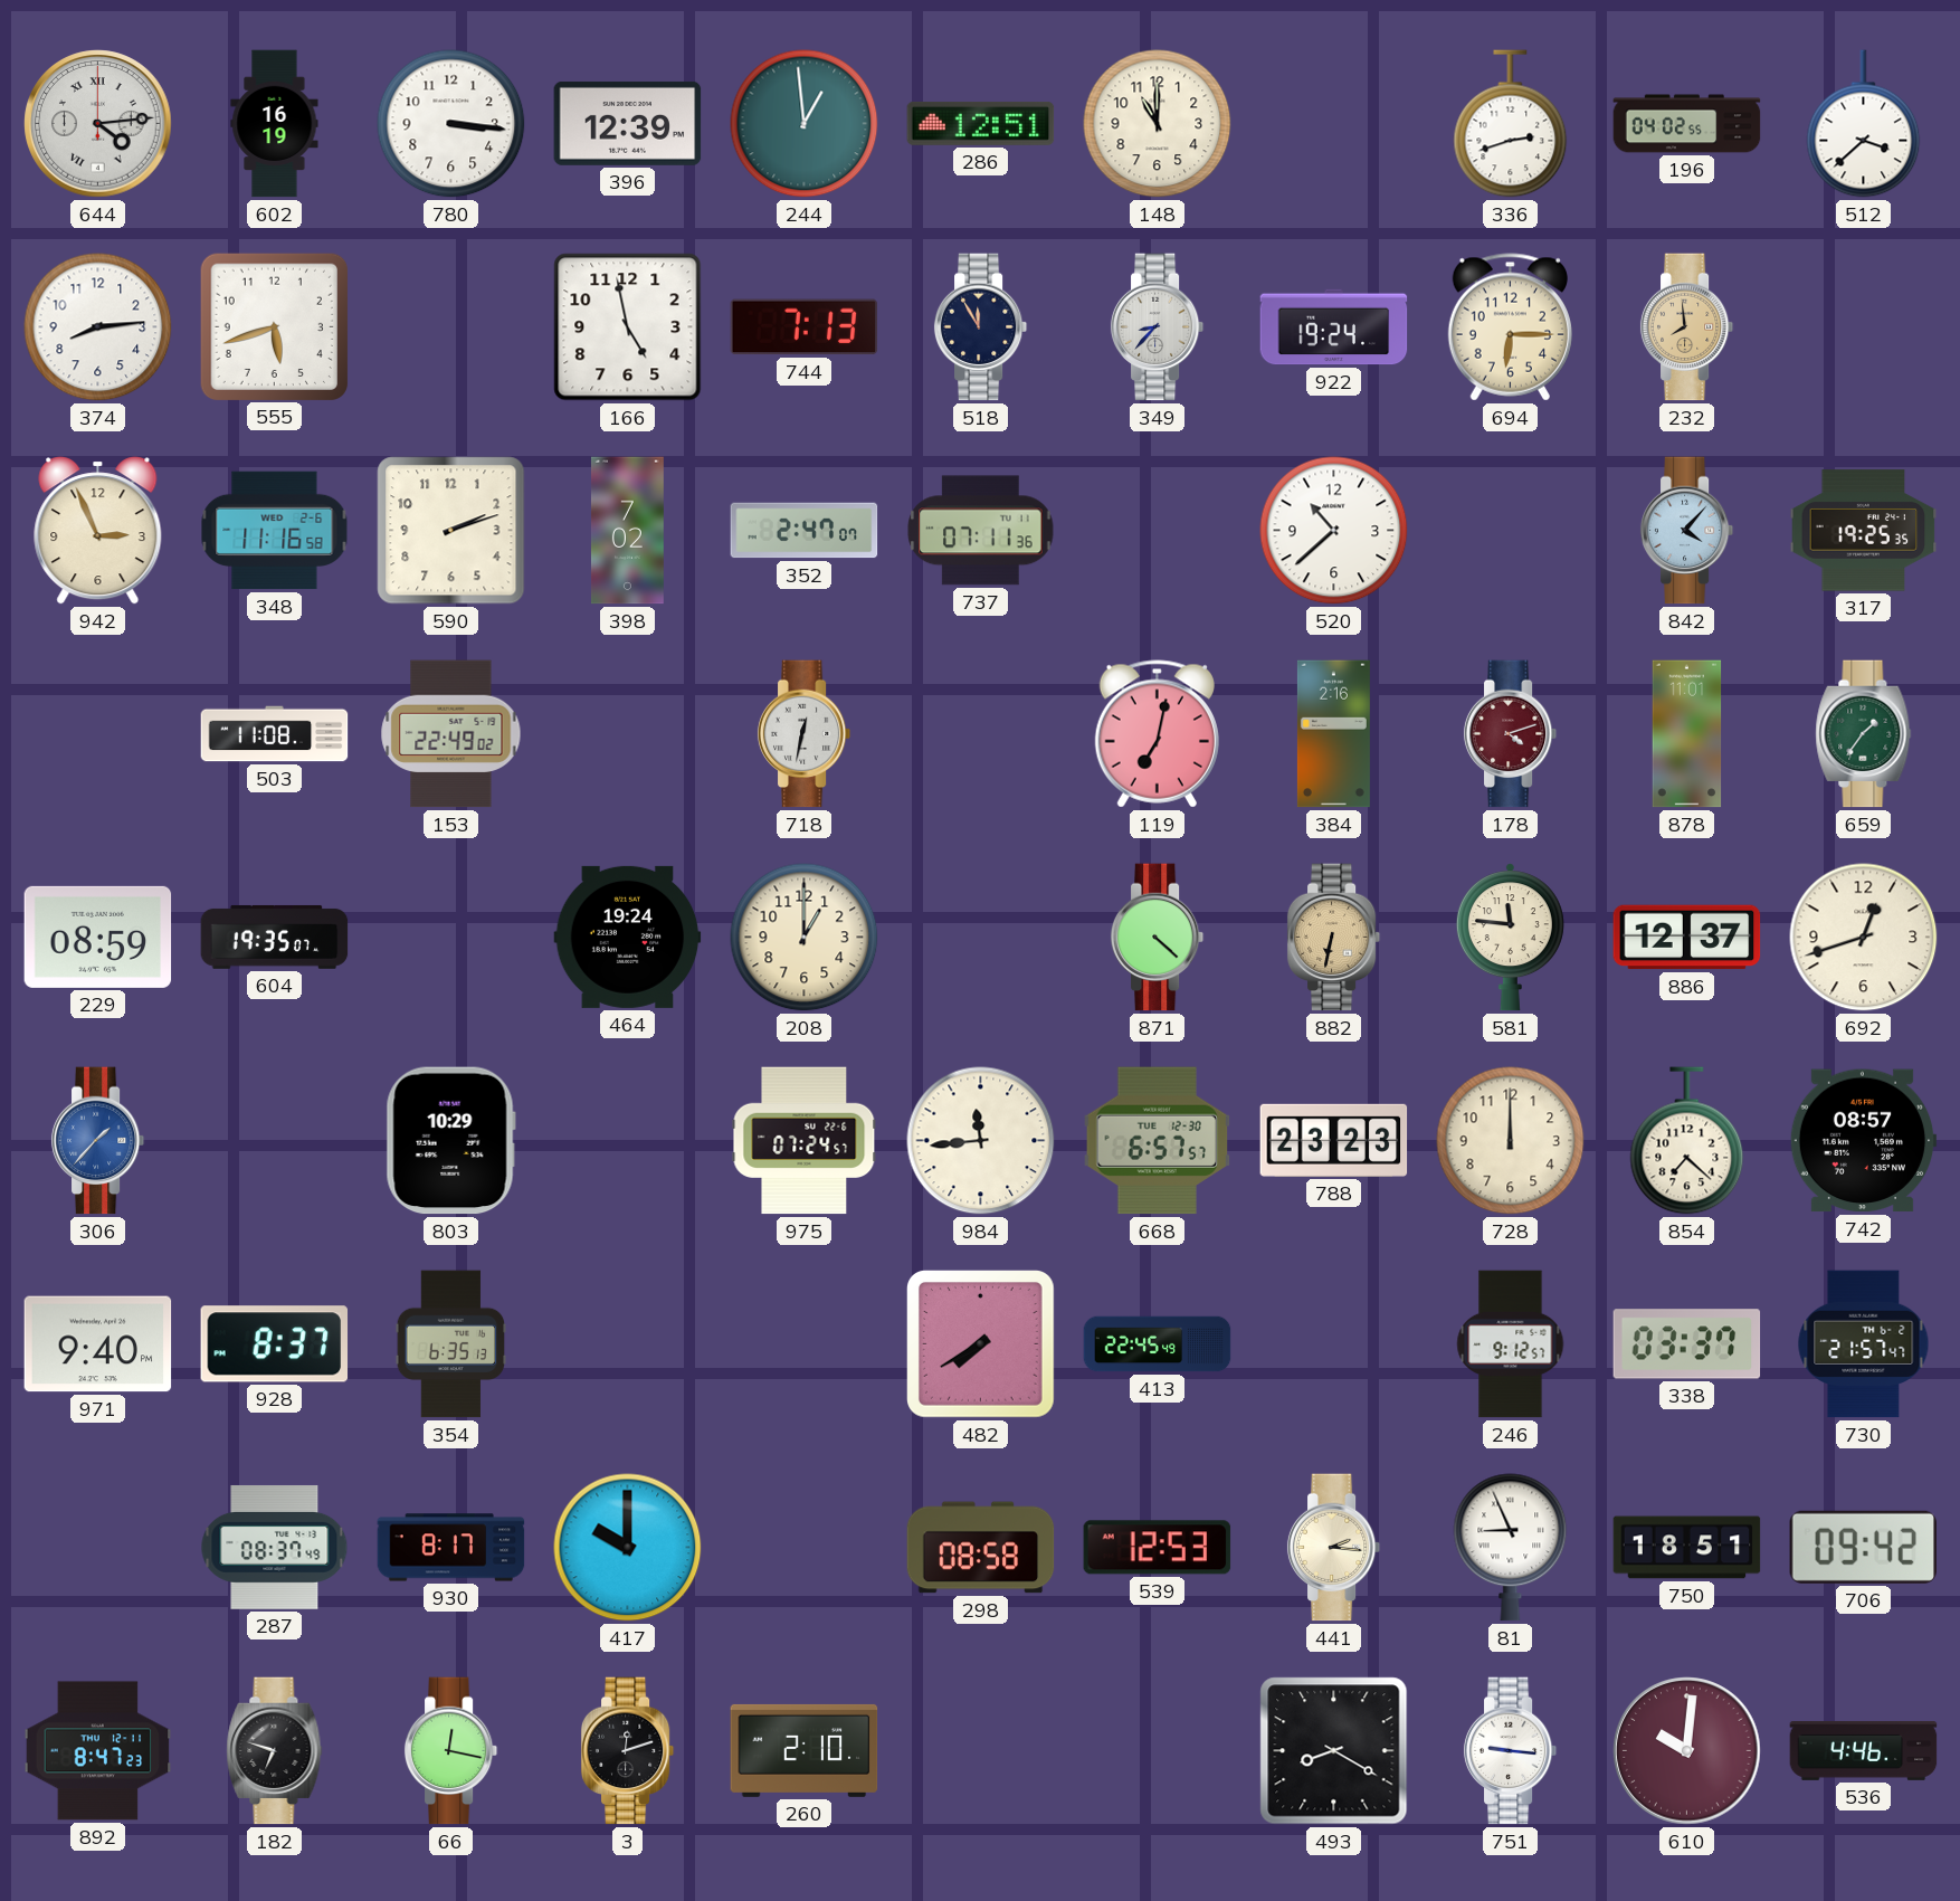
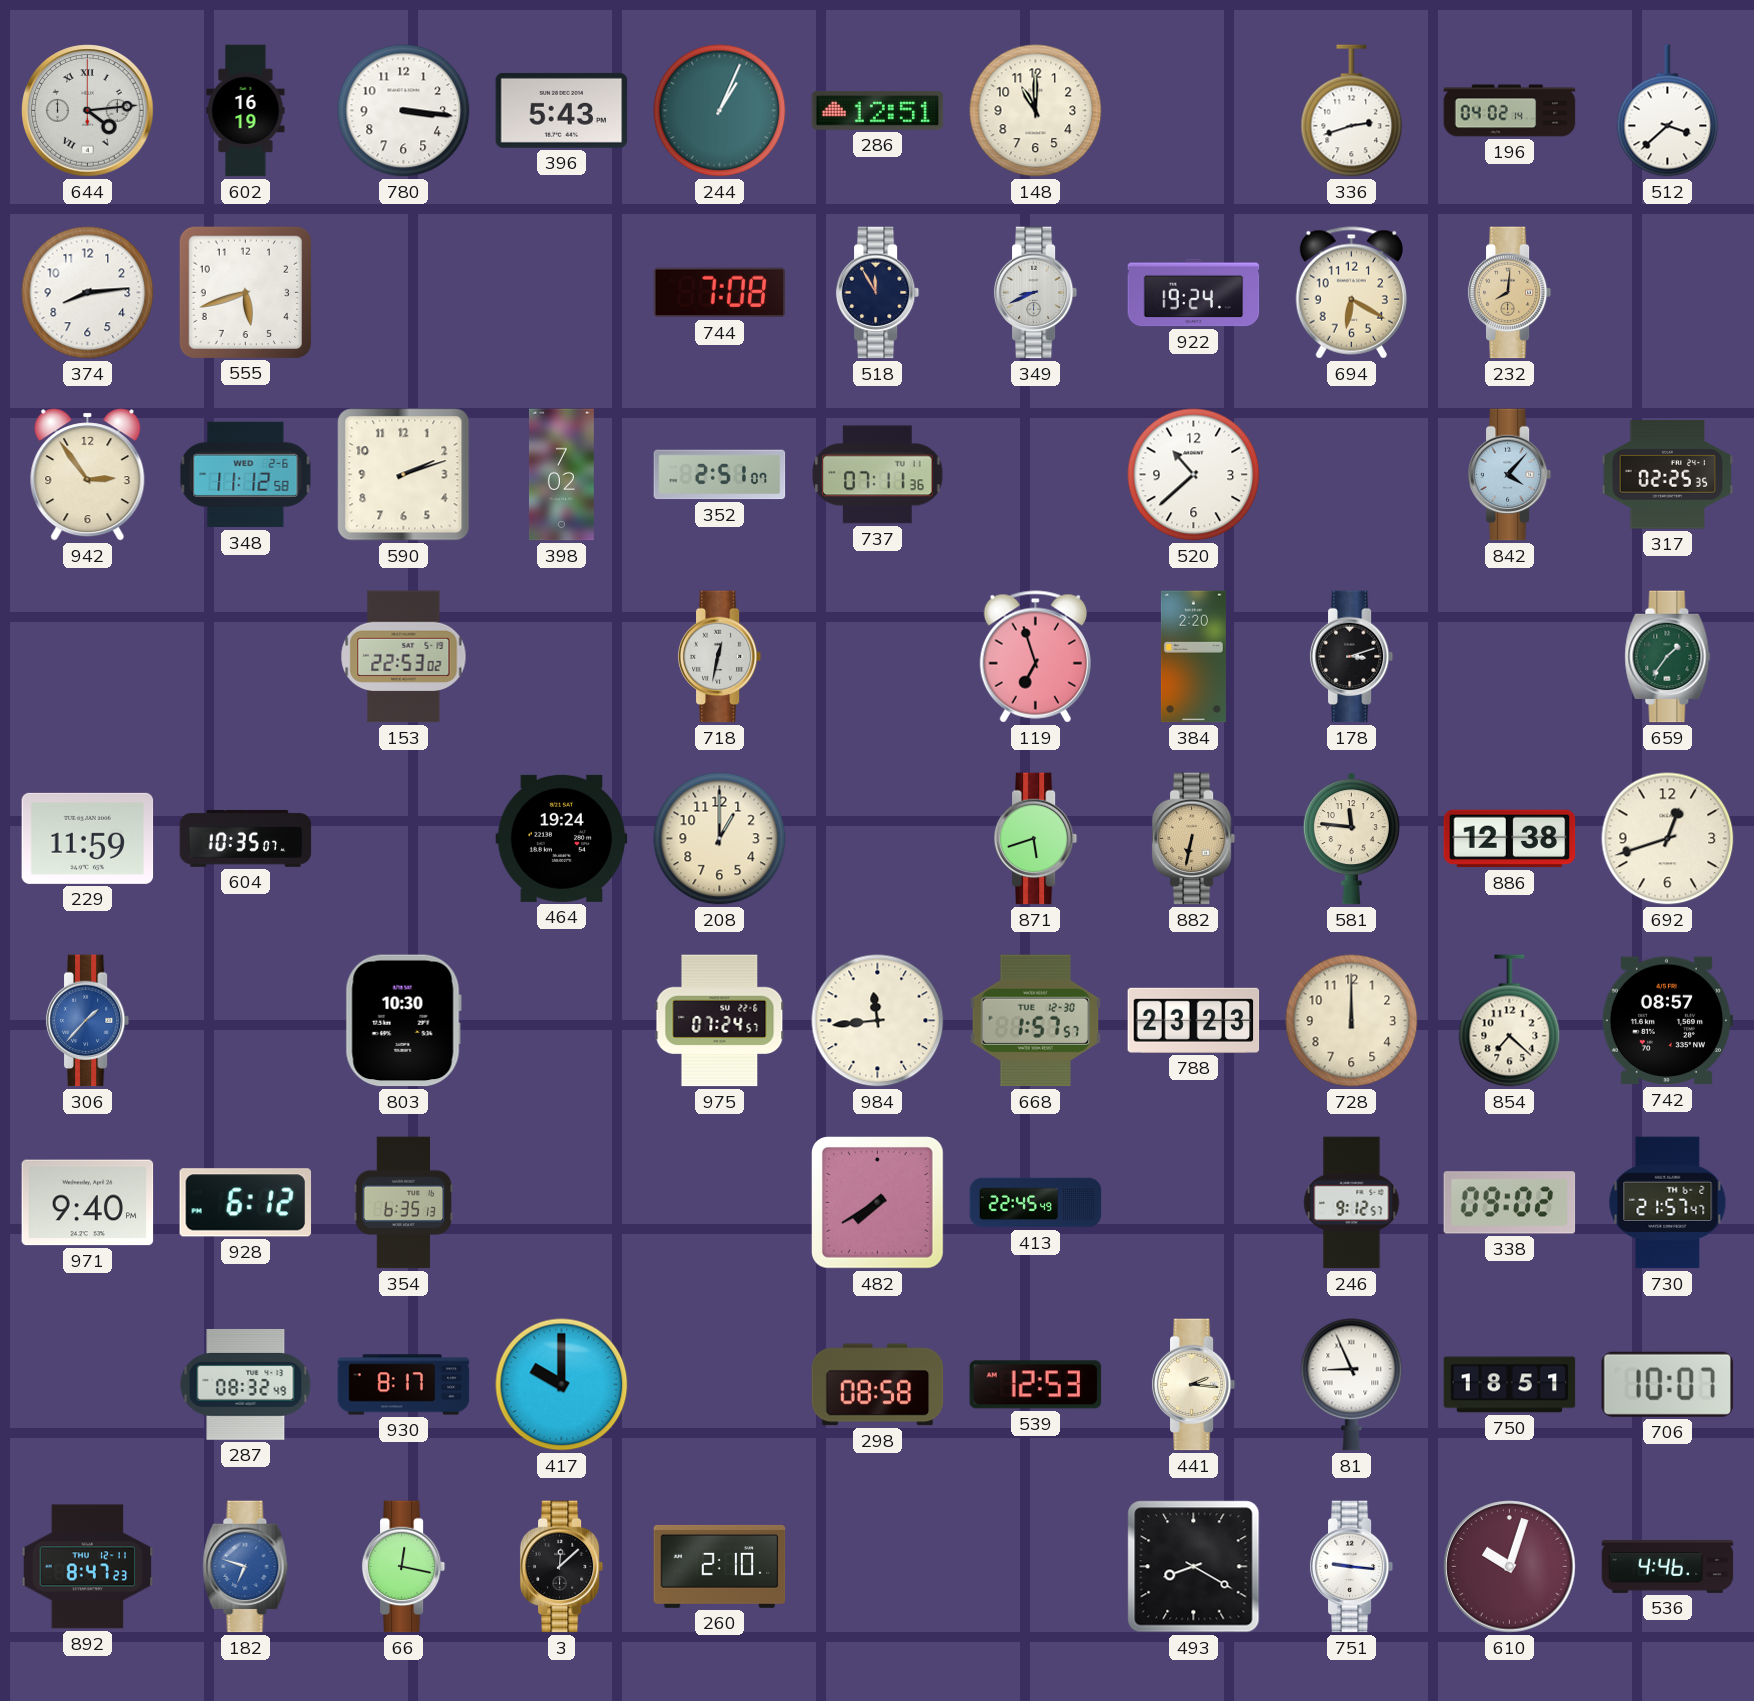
396: 12:39 -> 5:43
244: 12:59 -> 1:04
196: 04:02:55 -> 04:02:14
166: 4:58 -> none
744: 7:13 -> 7:08
349: 8:37 -> 8:41
694: 6:15 -> 6:20
232: 7:59 -> 8:01
942: 2:56 -> 2:54
348: 11:16 -> 11:12
352: 2:47 -> 2:51
317: 19:25 -> 02:25
503: 11:08 -> none
153: 22:49 -> 22:53
119: 7:02 -> 6:57
384: 2:16 -> 2:20
178: 4:12 -> 3:12
178 dial: burgundy -> black
878: 11:01 -> none
229: 08:59 -> 11:59
604: 19:35 -> 10:35
871: 4:22 -> 5:42
886: 12:37 -> 12:38
803: 10:29 -> 10:30
668: 6:57 -> 1:57
928: 8:37 -> 6:12
338: 03:37 -> 09:02
287: 08:37 -> 08:32
706: 09:42 -> 10:07
182 dial: black -> blue
3: 12:12 -> 12:08
610: 10:01 -> 10:03
